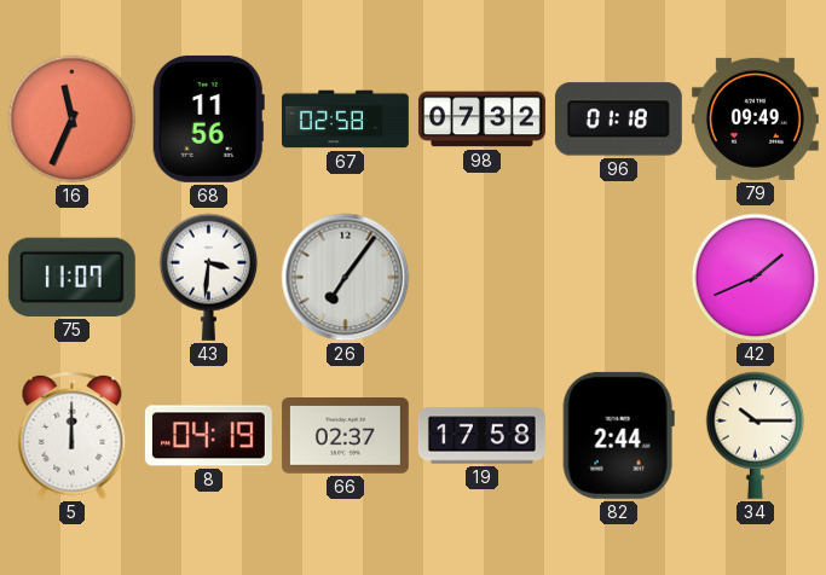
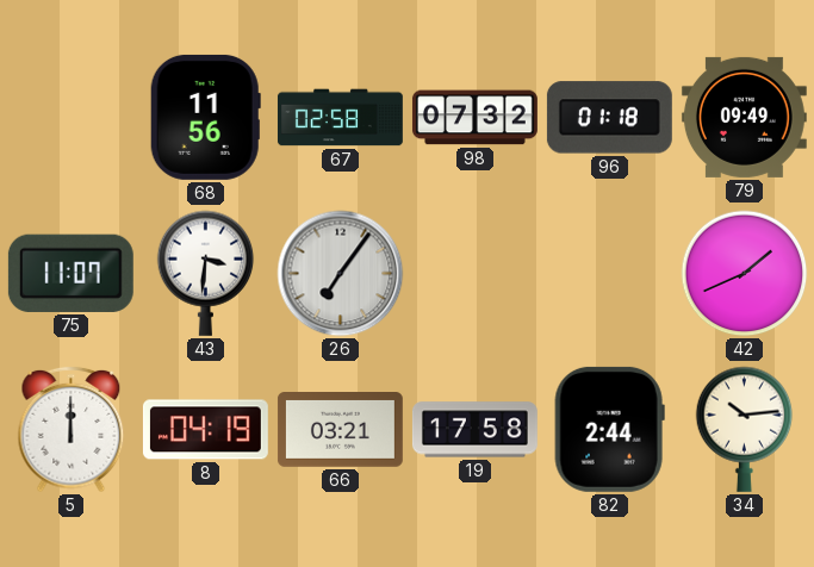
16: 11:34 -> none
66: 02:37 -> 03:21
34: 10:15 -> 10:14
